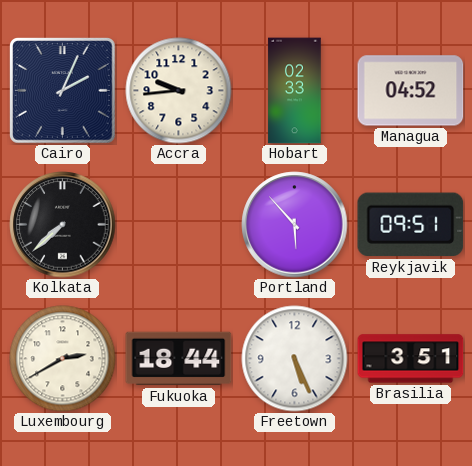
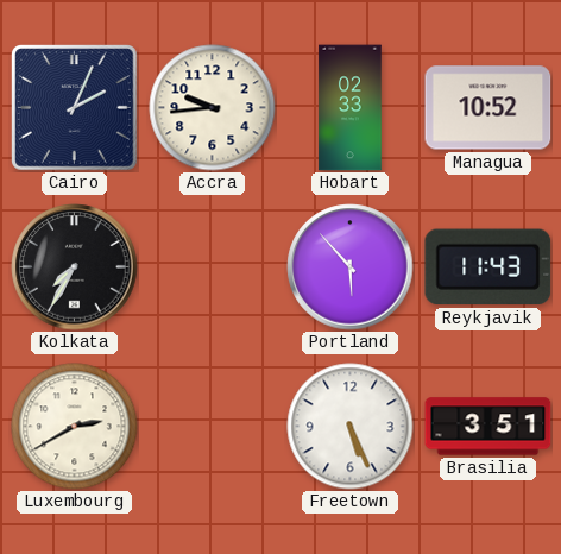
Managua: 04:52 -> 10:52
Kolkata: 7:38 -> 7:35
Reykjavik: 09:51 -> 11:43
Fukuoka: 18:44 -> none
